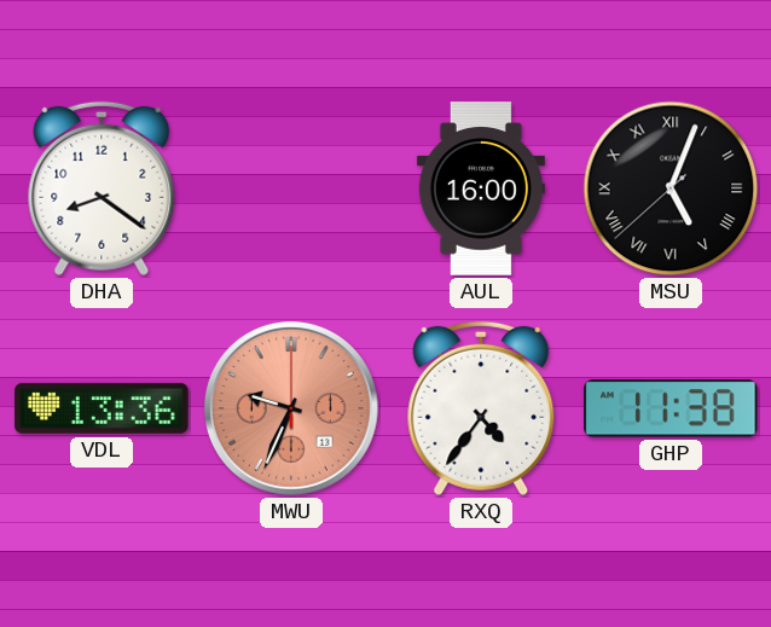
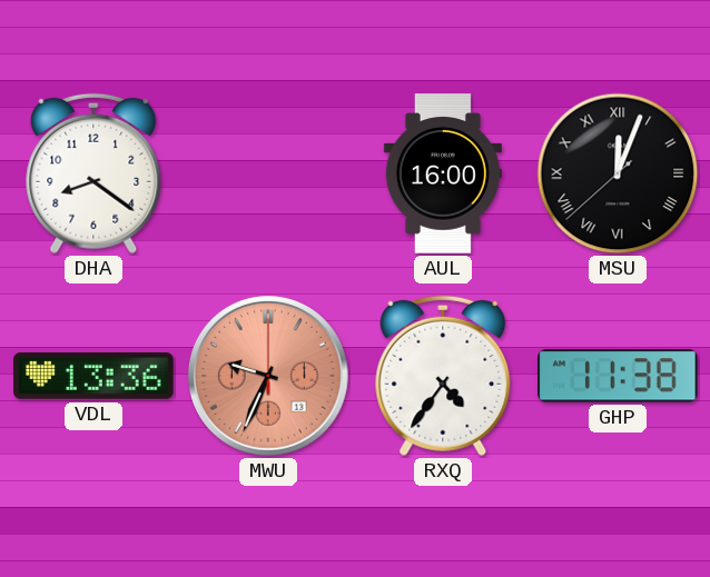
MSU: 5:03 -> 12:03
